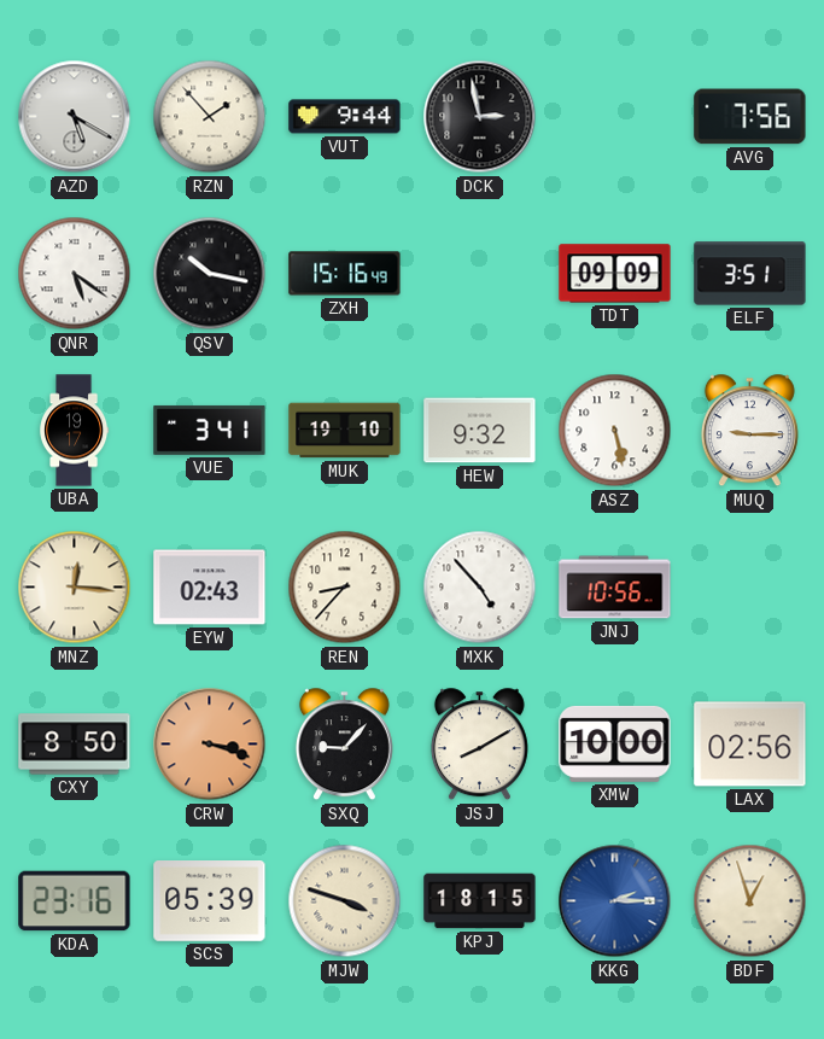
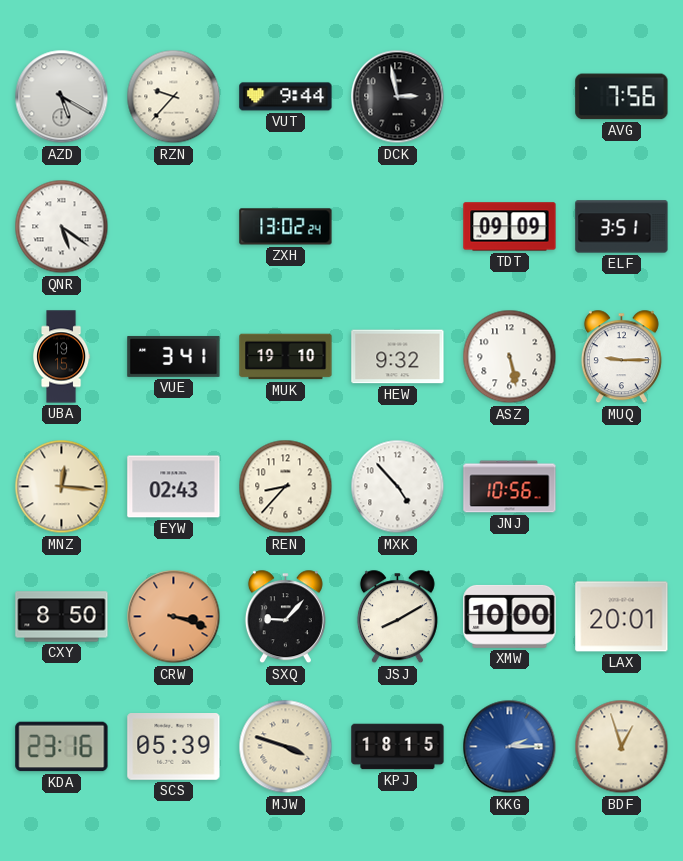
RZN: 1:53 -> 9:37
QSV: 10:17 -> none
ZXH: 15:16 -> 13:02
UBA: 19:17 -> 19:15
LAX: 02:56 -> 20:01
